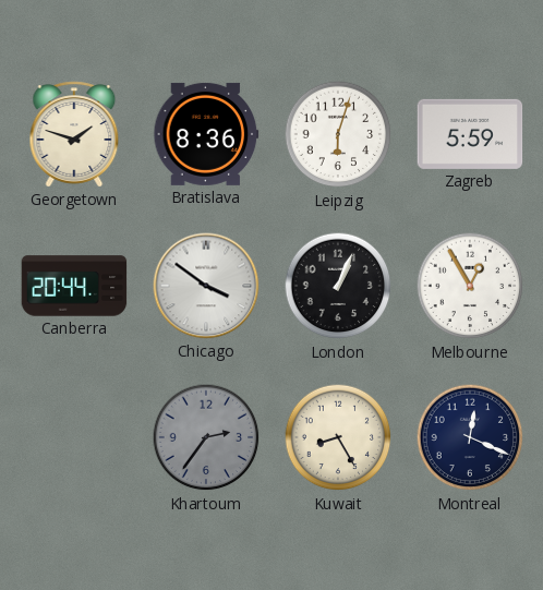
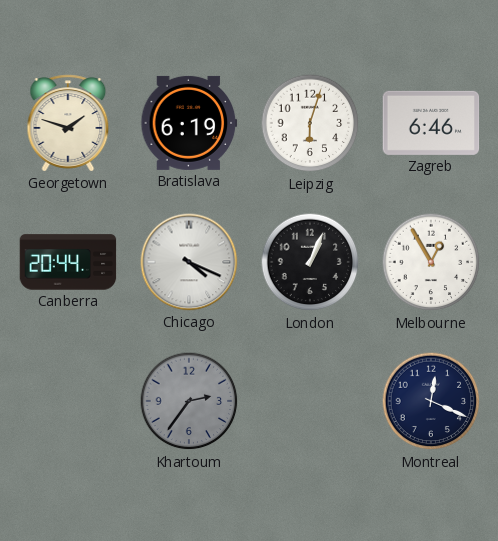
Bratislava: 8:36 -> 6:19
Zagreb: 5:59 -> 6:46
Chicago: 3:51 -> 4:19
Kuwait: 8:25 -> none
